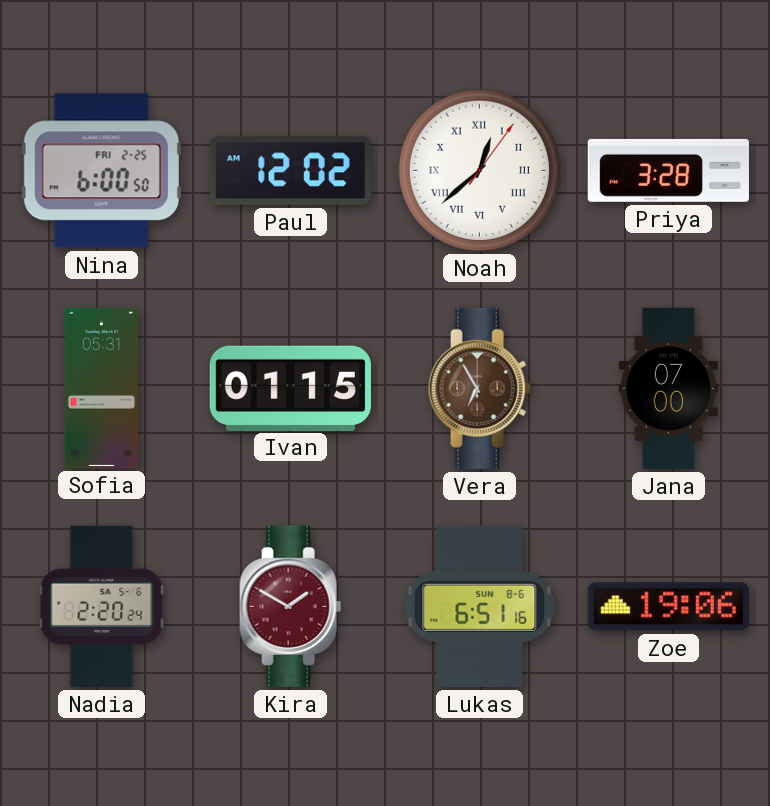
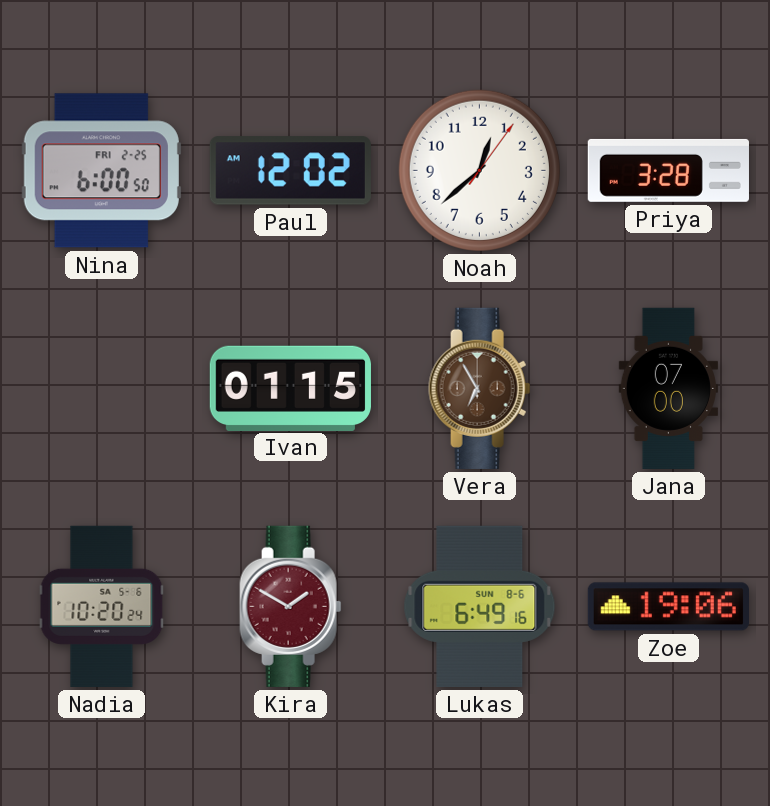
Noah numerals: Roman -> Arabic
Sofia: 05:31 -> none
Nadia: 2:20 -> 10:20
Lukas: 6:51 -> 6:49
